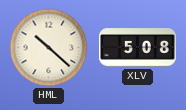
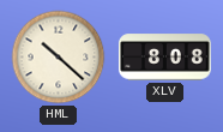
XLV: 5:08 -> 8:08
